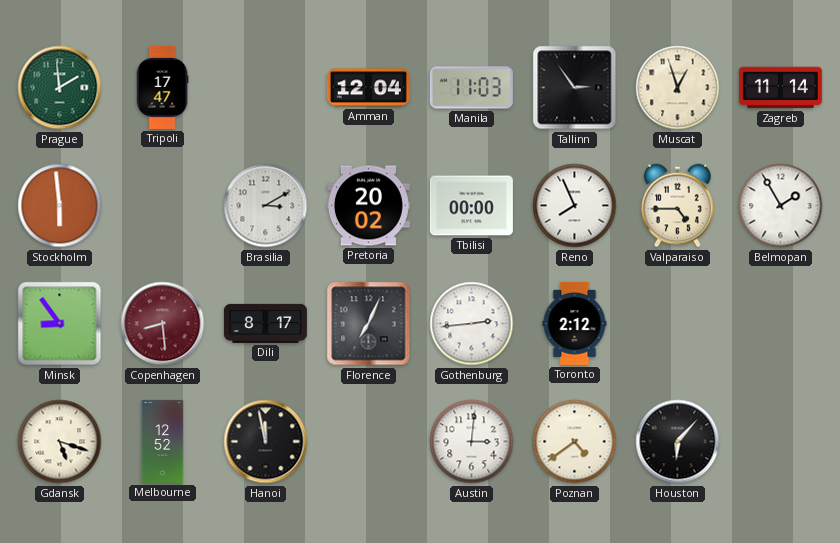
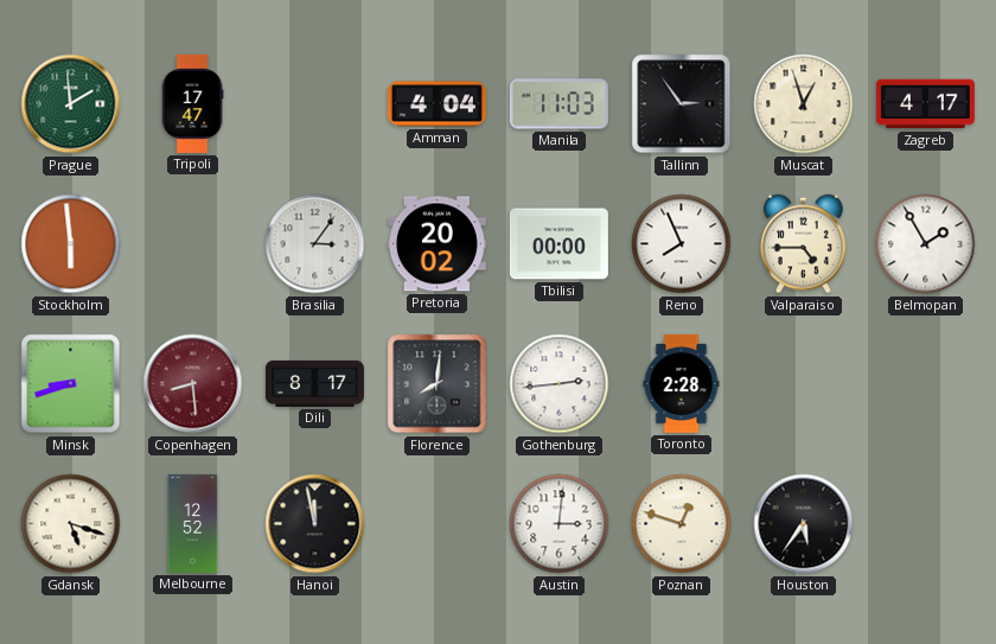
Amman: 12:04 -> 4:04
Zagreb: 11:14 -> 4:17
Brasilia: 3:10 -> 3:06
Minsk: 8:54 -> 8:42
Florence: 7:04 -> 8:01
Toronto: 2:12 -> 2:28
Poznan: 4:39 -> 12:48
Houston: 6:07 -> 5:36
